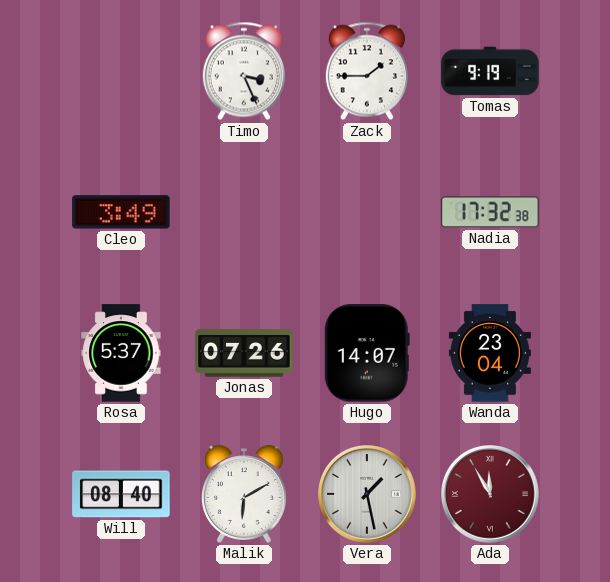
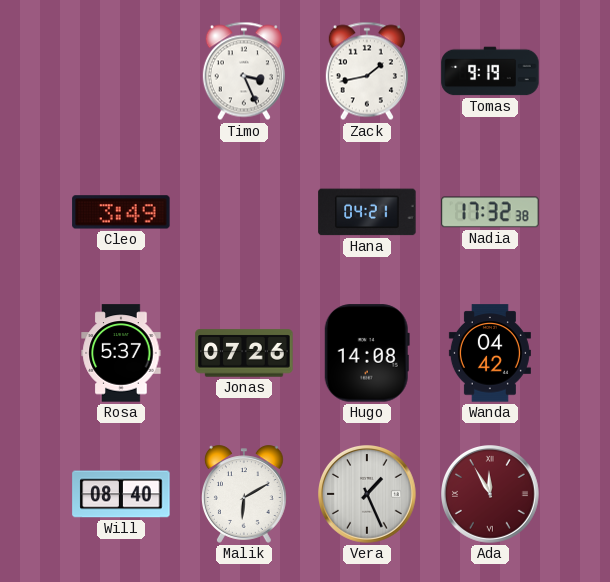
Zack: 1:45 -> 1:43
Hana: none -> 04:21
Hugo: 14:07 -> 14:08
Wanda: 23:04 -> 04:42
Vera: 1:28 -> 1:26
